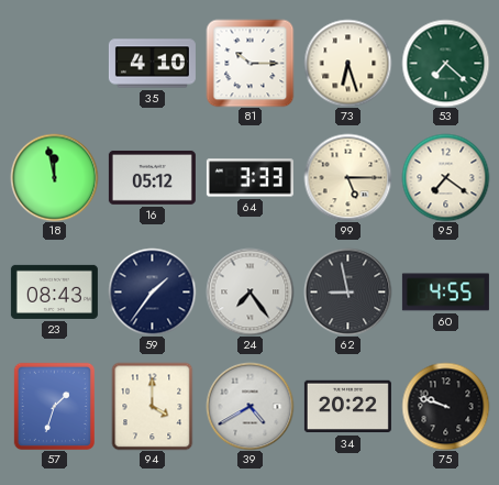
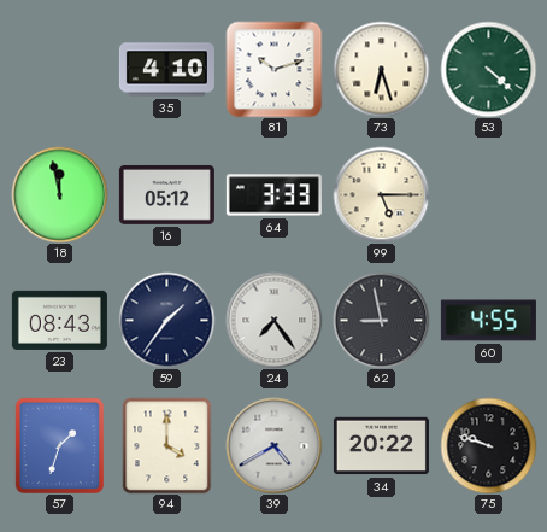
81: 10:15 -> 10:12
53: 7:22 -> 4:22
95: 7:21 -> none
